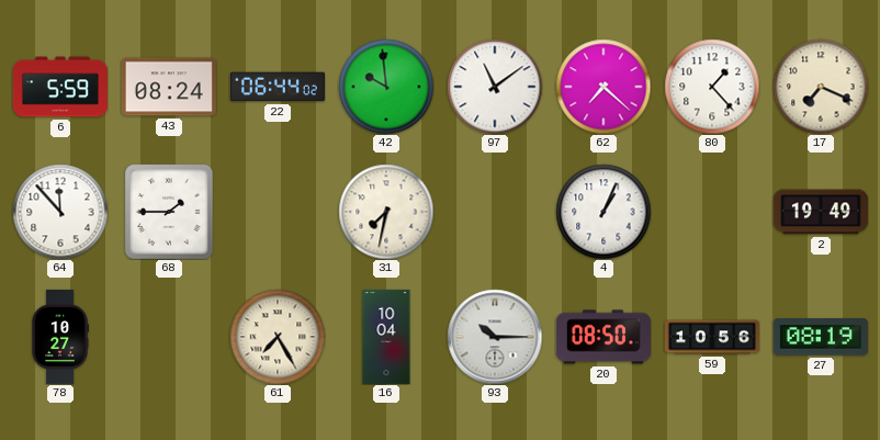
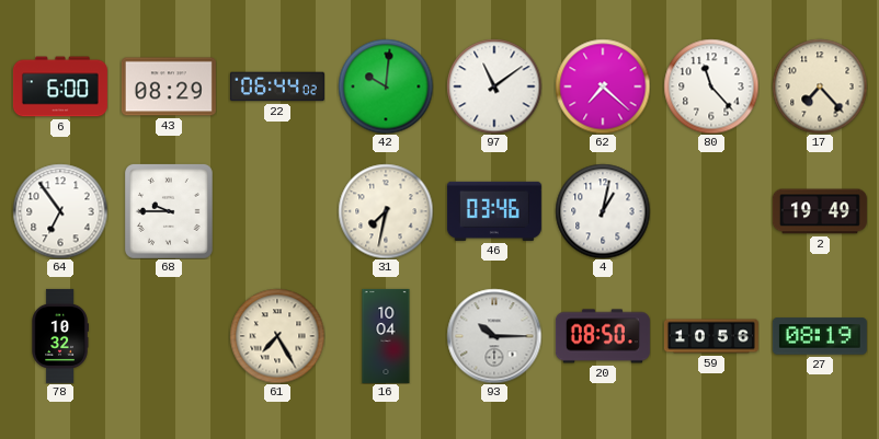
6: 5:59 -> 6:00
43: 08:24 -> 08:29
42: 9:59 -> 10:01
80: 1:23 -> 11:23
17: 7:19 -> 7:23
64: 11:53 -> 6:54
68: 1:45 -> 9:45
46: none -> 03:46
4: 1:04 -> 1:02
78: 10:27 -> 10:32
